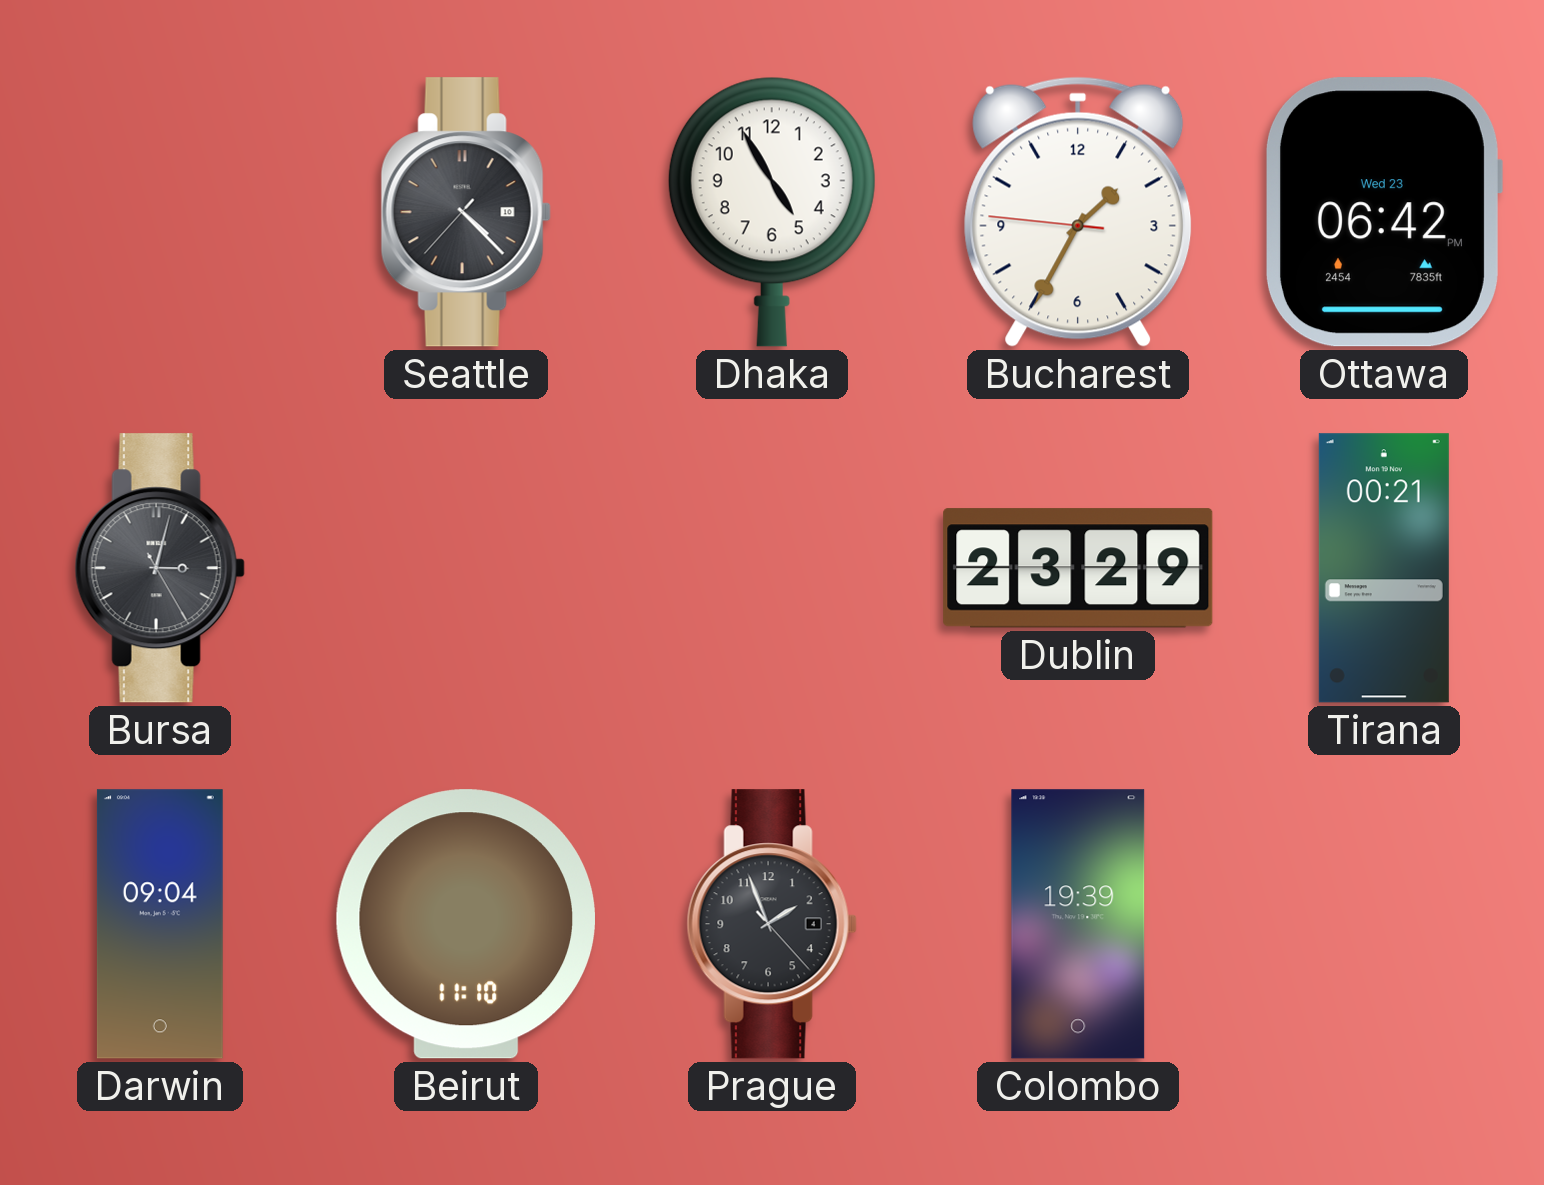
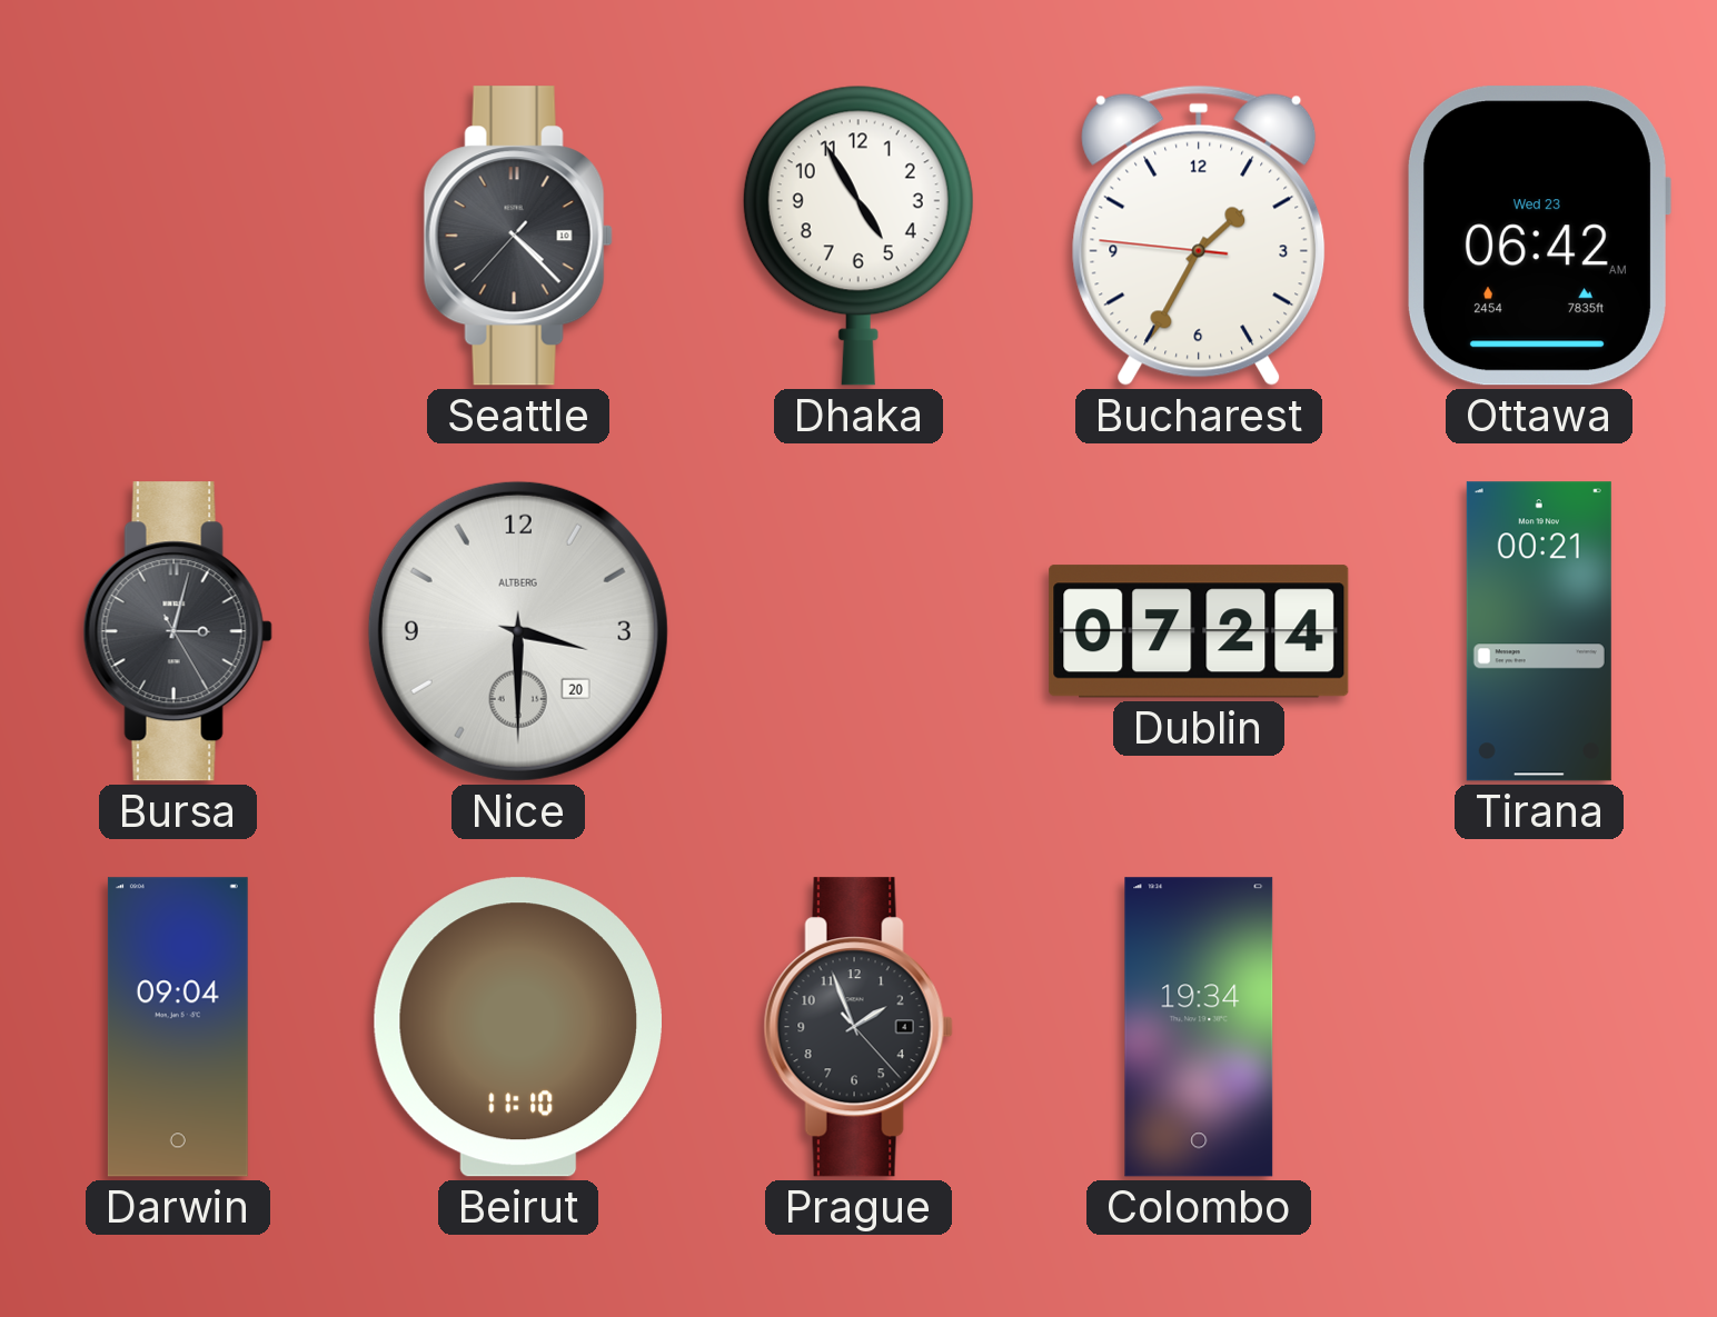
Ottawa: 06:42 PM -> 06:42 AM
Nice: none -> 3:30
Dublin: 23:29 -> 07:24
Colombo: 19:39 -> 19:34
